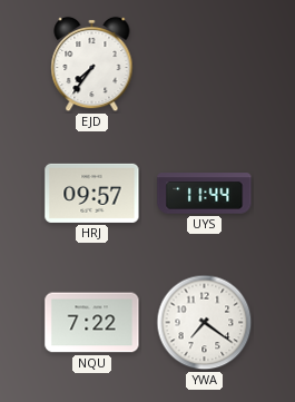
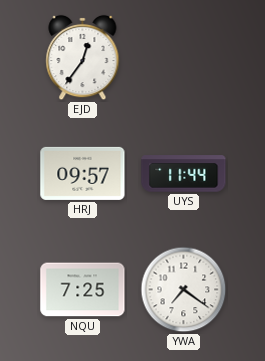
EJD: 7:36 -> 12:36
NQU: 7:22 -> 7:25
